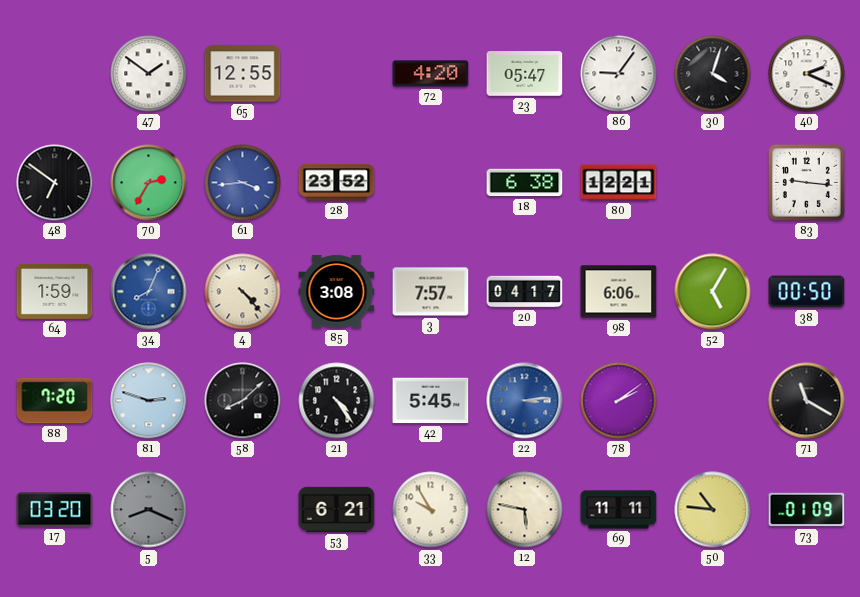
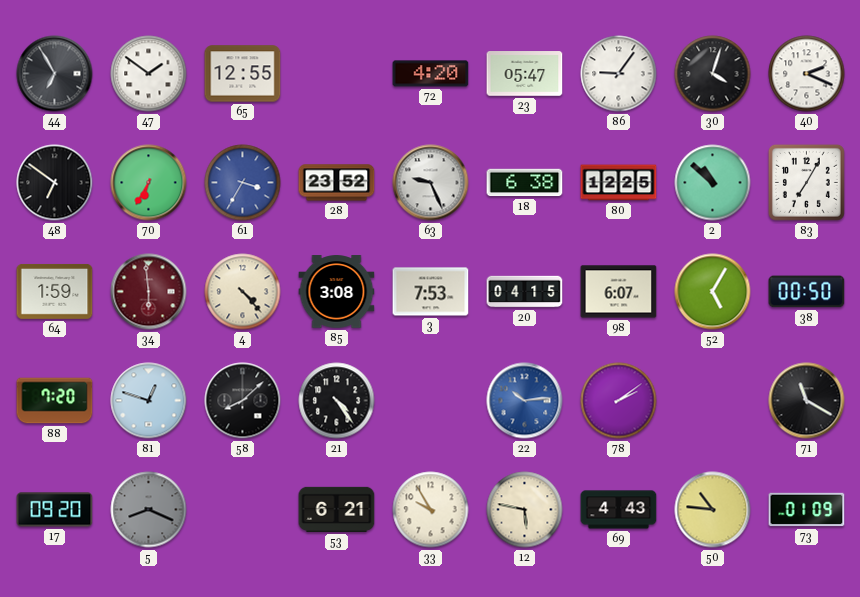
44: none -> 6:55
70: 2:35 -> 6:35
61: 3:44 -> 3:35
63: none -> 9:26
80: 12:21 -> 12:25
2: none -> 10:52
83: 9:16 -> 7:05
34: 8:04 -> 5:59
34 dial: blue -> burgundy
3: 7:57 -> 7:53
20: 04:17 -> 04:15
98: 6:06 -> 6:07
81: 2:48 -> 12:48
42: 5:45 -> none
22: 3:14 -> 10:14
17: 03:20 -> 09:20
69: 11:11 -> 4:43
